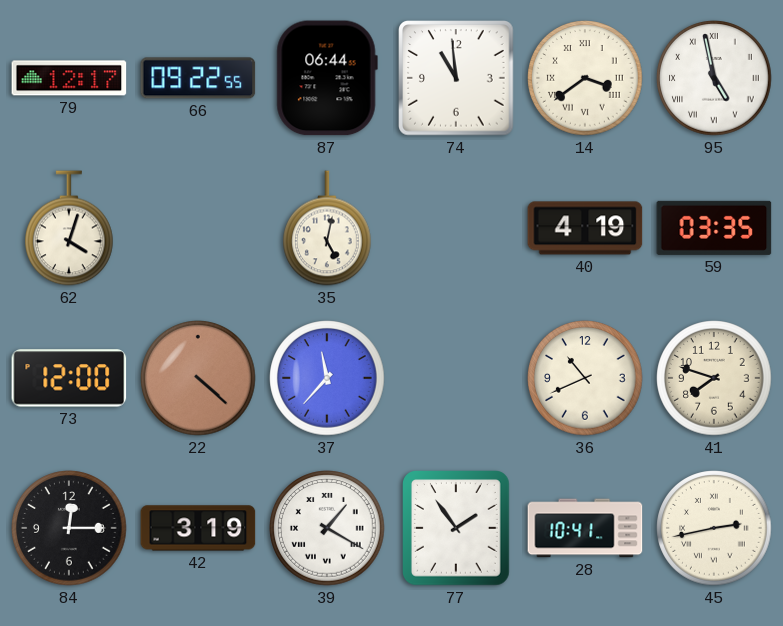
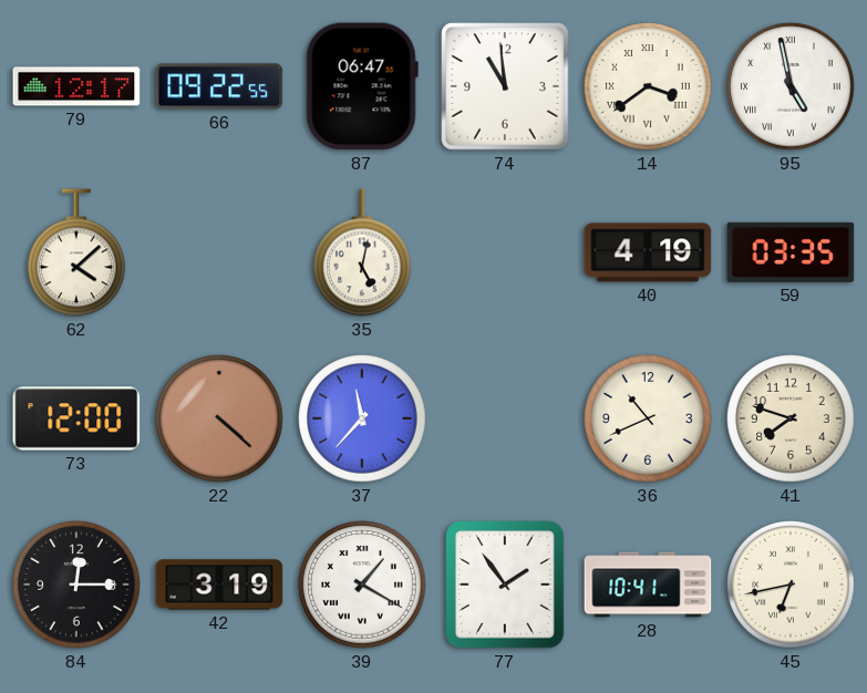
87: 06:44 -> 06:47
62: 4:03 -> 4:08
45: 2:43 -> 6:43
